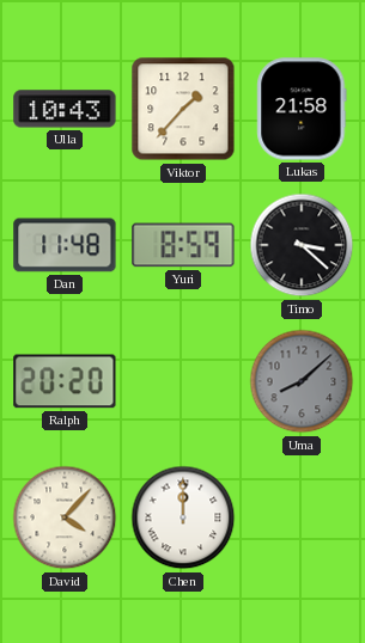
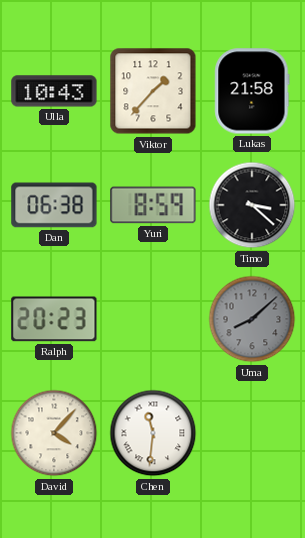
Dan: 11:48 -> 06:38
Ralph: 20:20 -> 20:23
Chen: 12:00 -> 11:31
